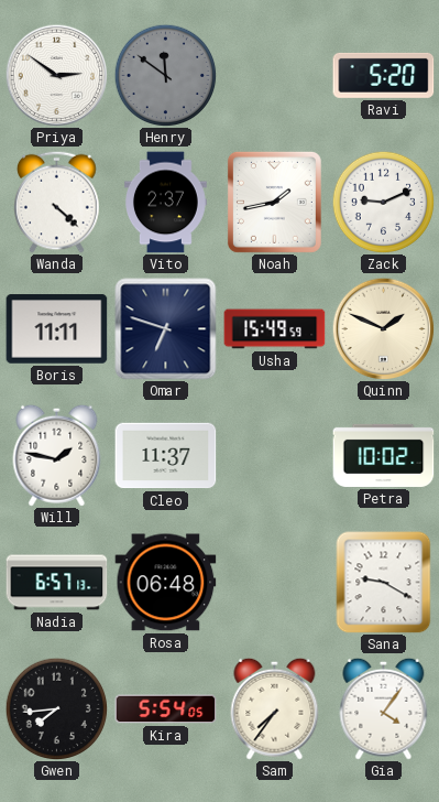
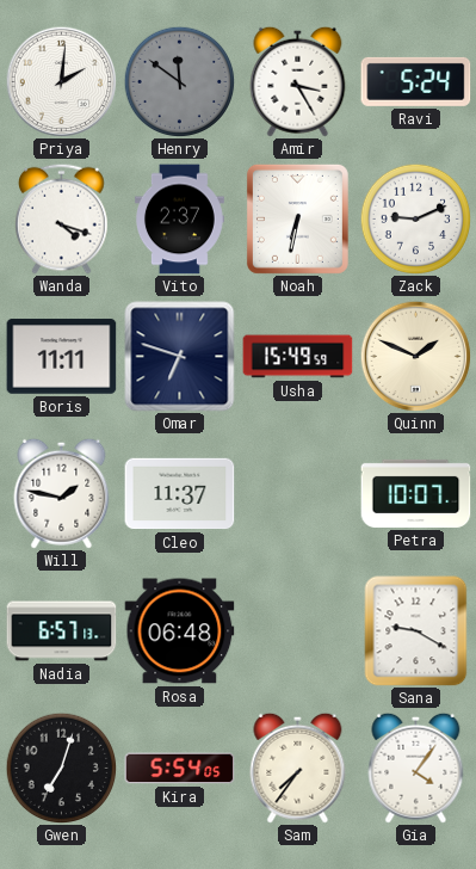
Priya: 2:51 -> 2:01
Amir: none -> 3:25
Ravi: 5:20 -> 5:24
Wanda: 4:22 -> 4:18
Noah: 1:43 -> 6:32
Petra: 10:02 -> 10:07
Gwen: 7:44 -> 7:03
